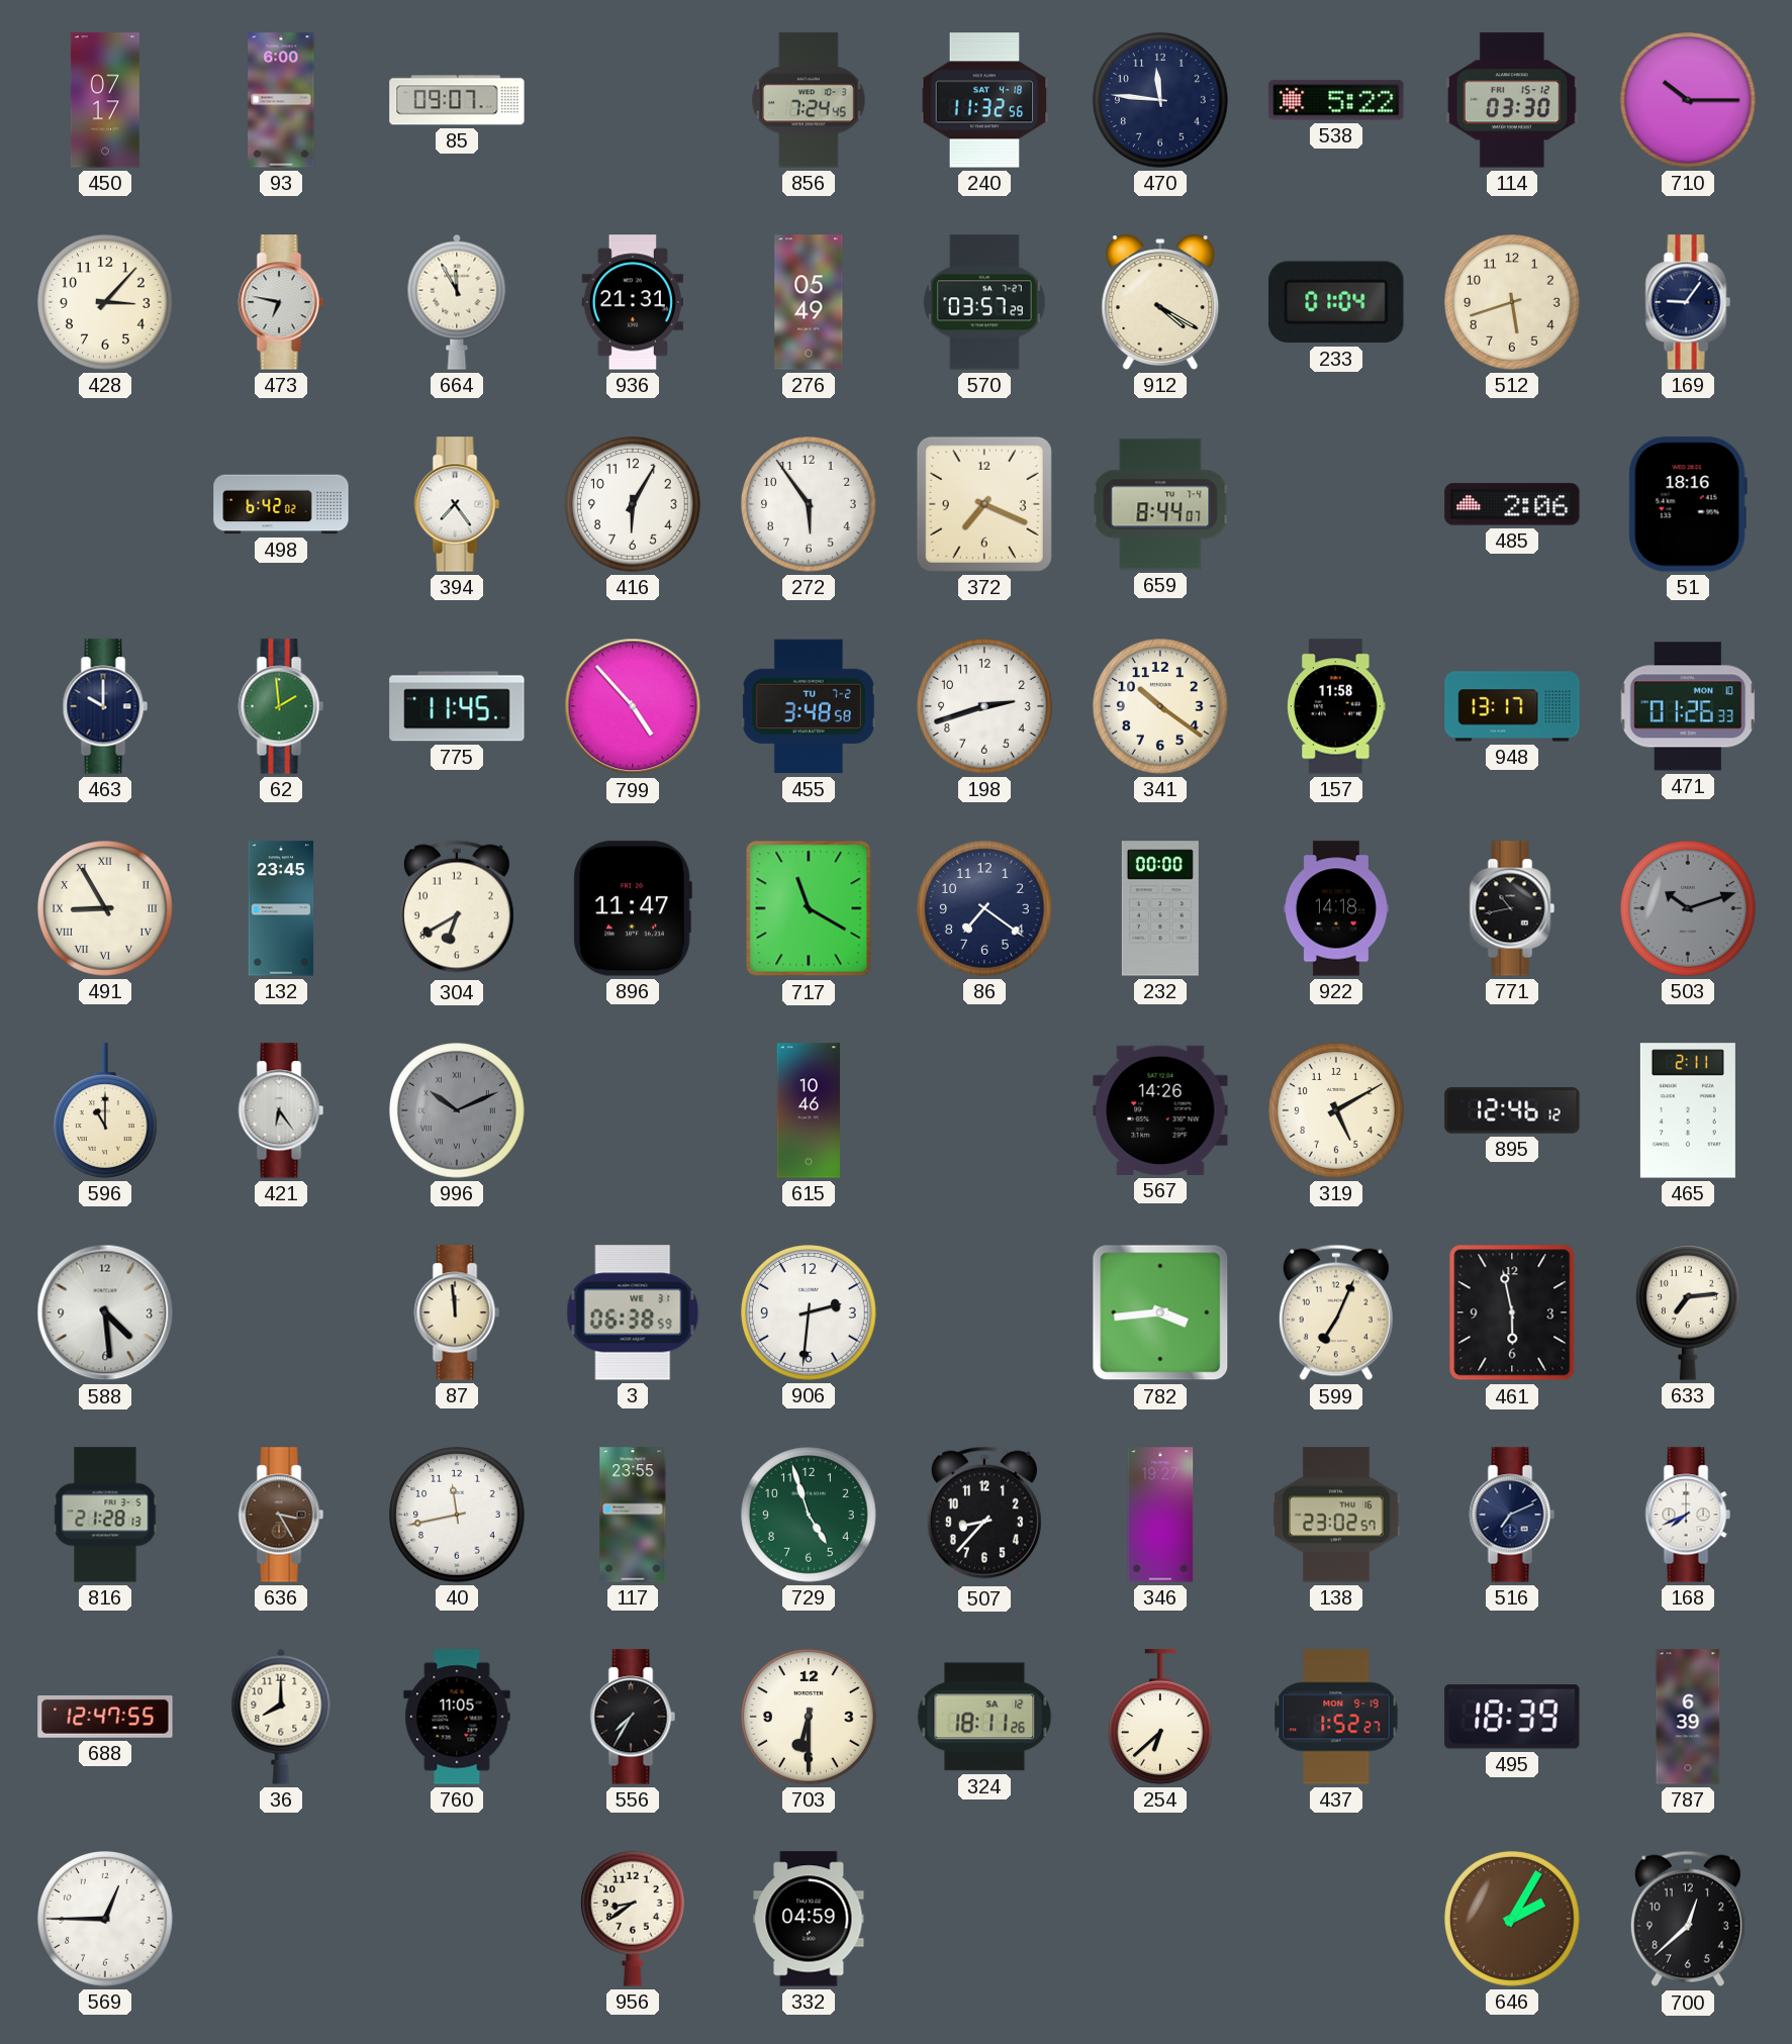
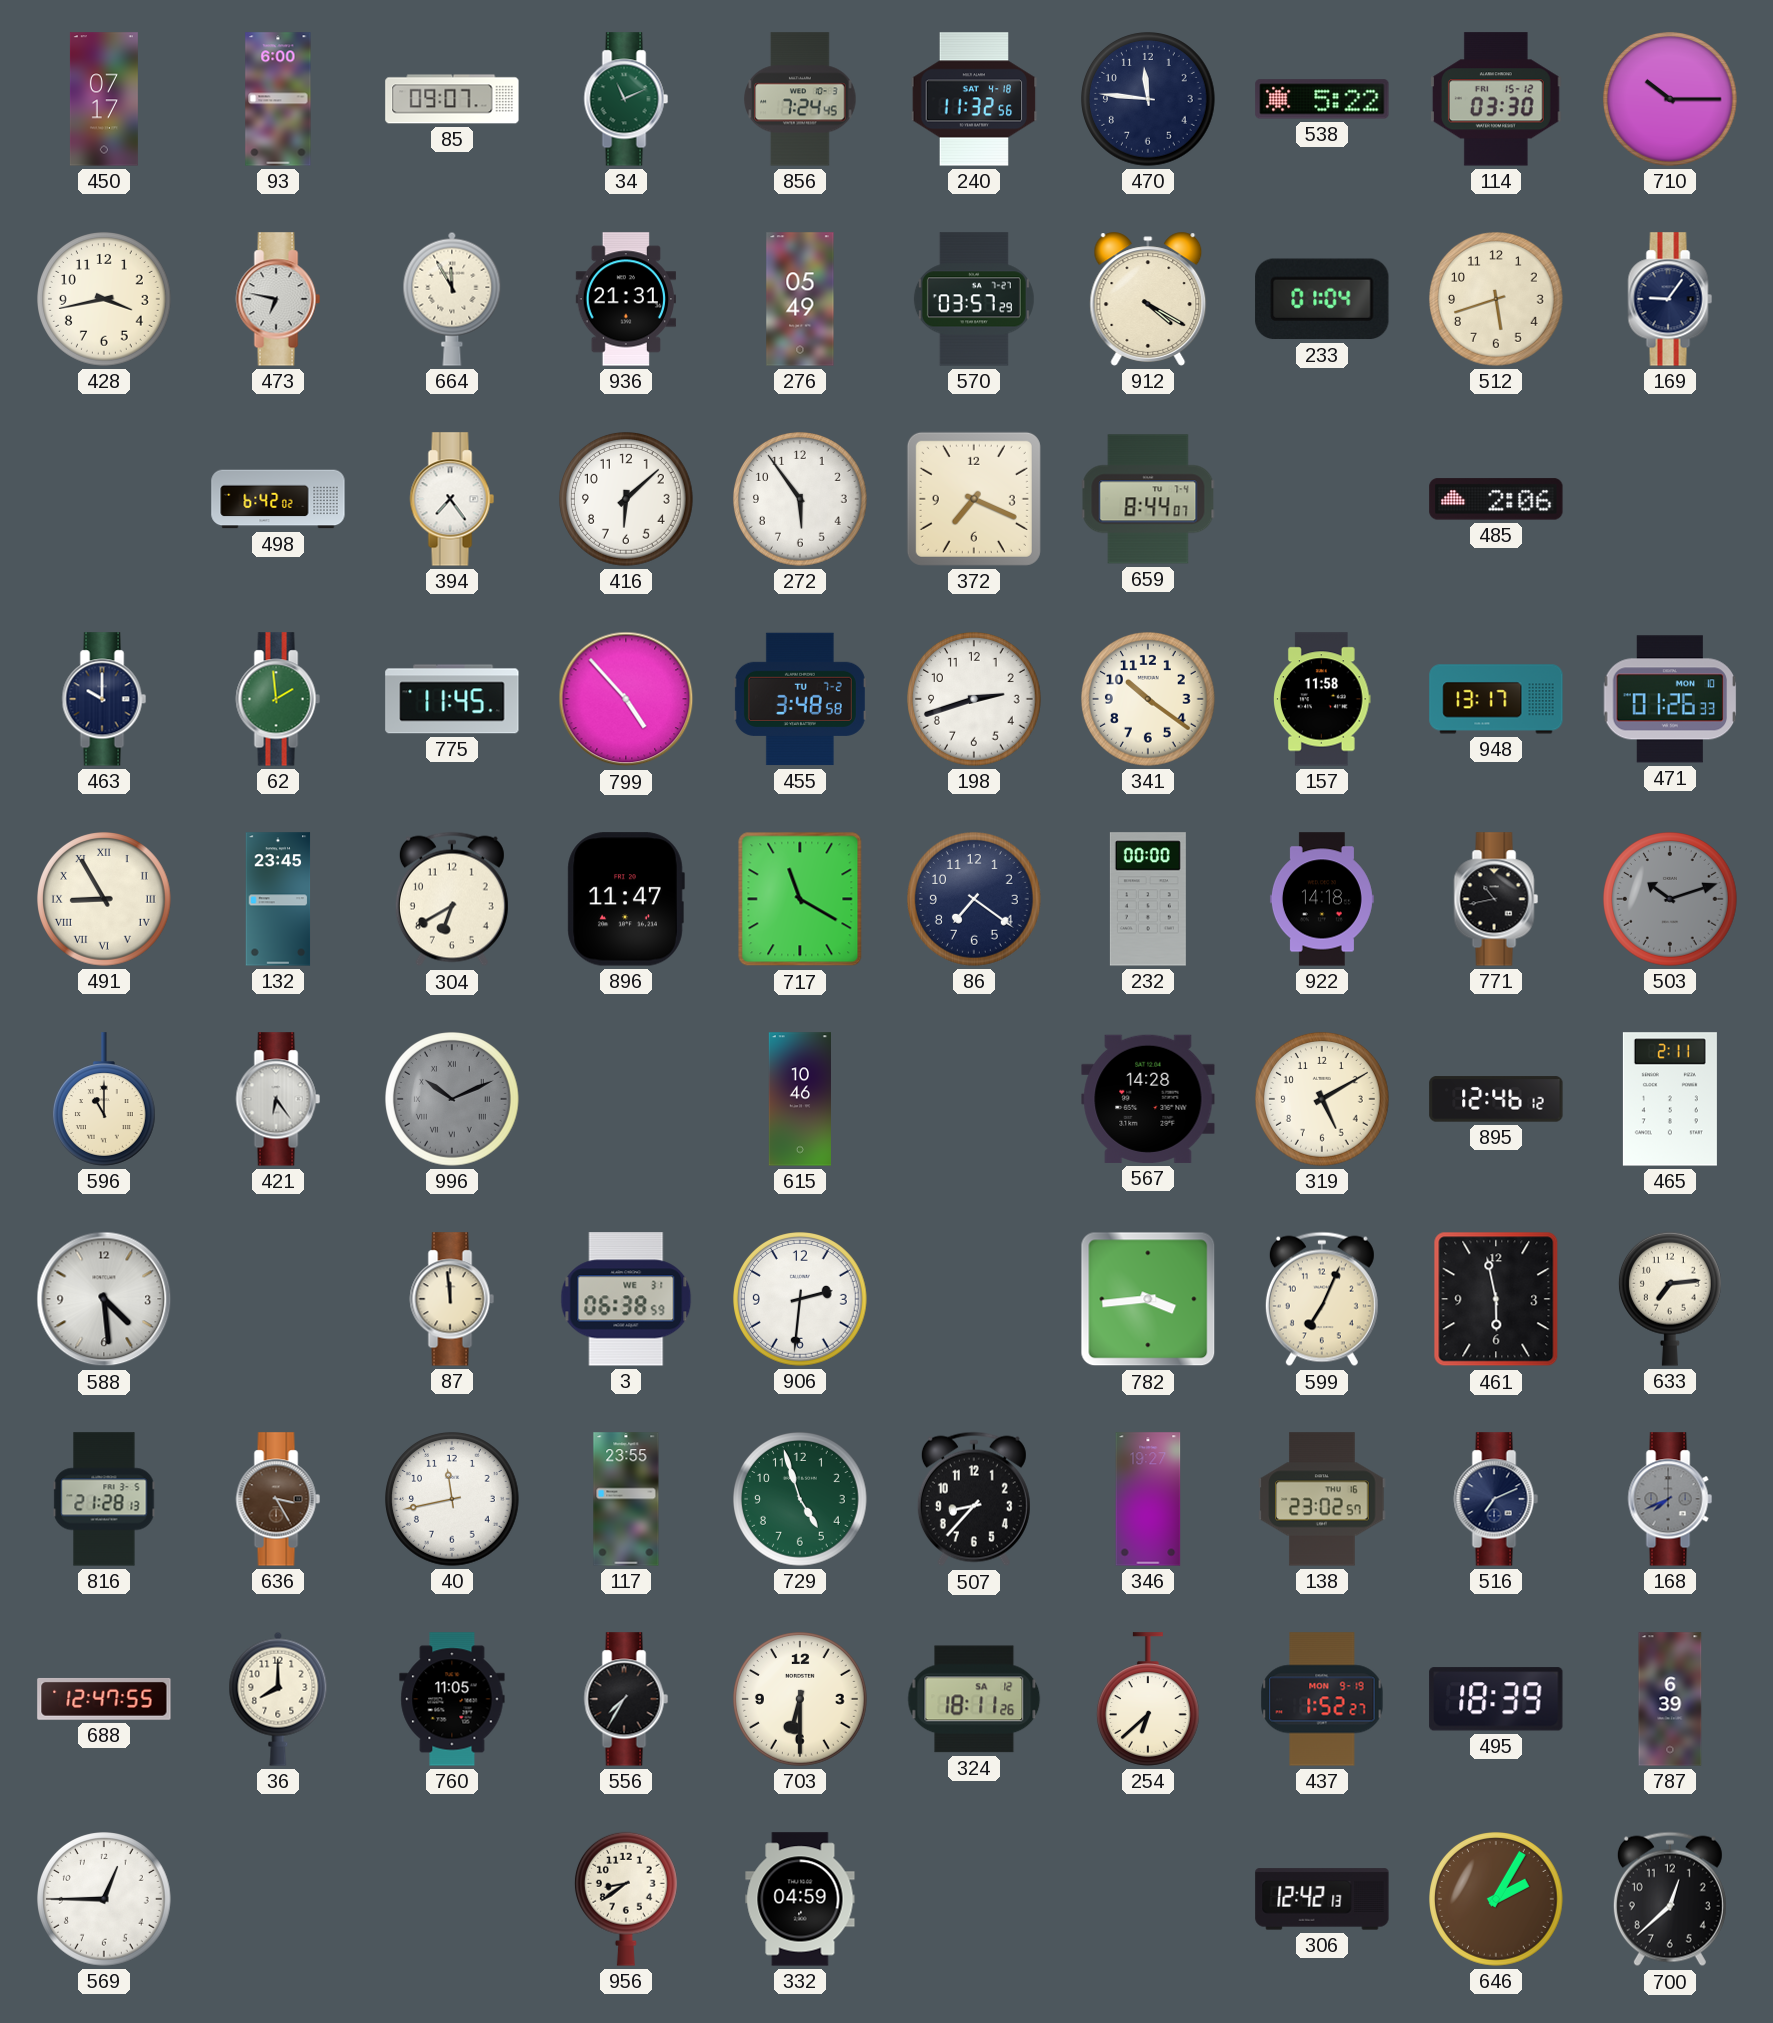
34: none -> 11:11
428: 3:07 -> 3:43
416: 6:05 -> 6:08
51: 18:16 -> none
567: 14:26 -> 14:28
168 dial: white -> grey
306: none -> 12:42
